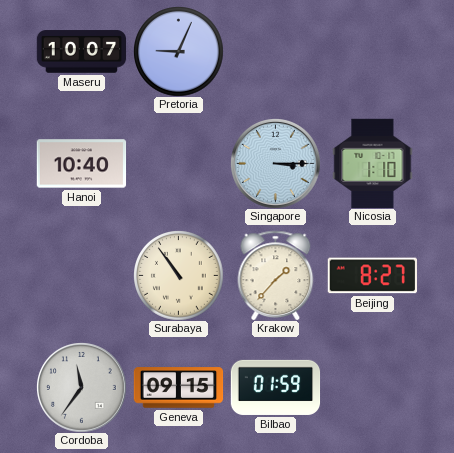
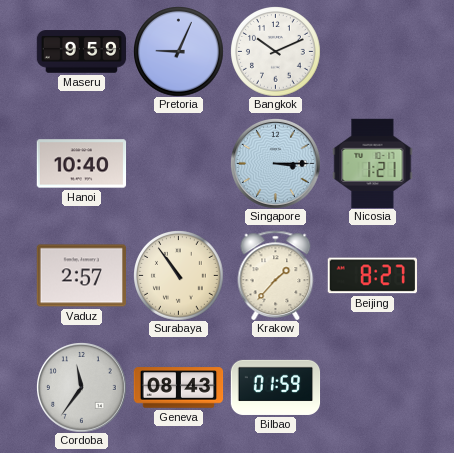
Maseru: 10:07 -> 9:59
Bangkok: none -> 10:11
Nicosia: 1:10 -> 1:21
Vaduz: none -> 2:57
Geneva: 09:15 -> 08:43
